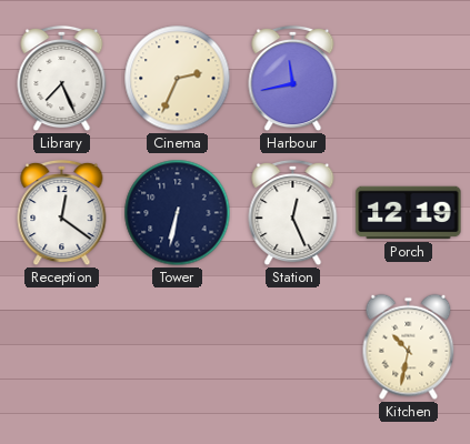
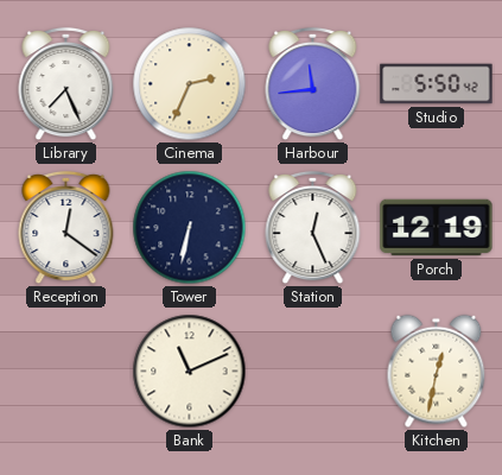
Harbour: 11:43 -> 11:44
Studio: none -> 5:50
Bank: none -> 11:11
Kitchen: 10:32 -> 12:32
